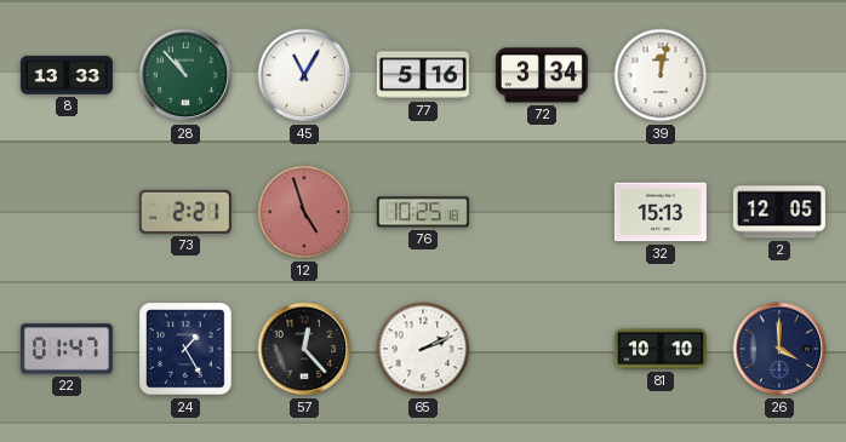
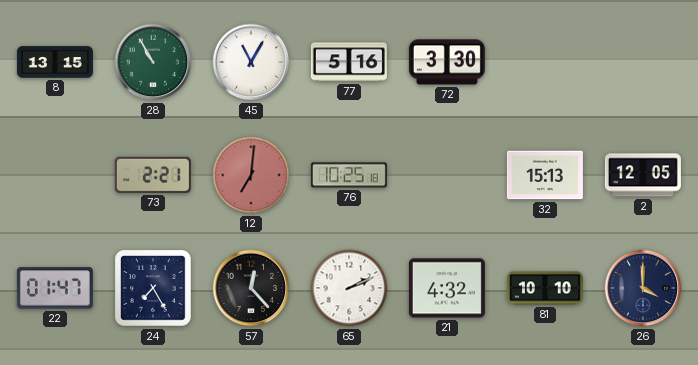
8: 13:33 -> 13:15
28: 10:53 -> 10:55
72: 3:34 -> 3:30
39: 12:02 -> none
12: 4:57 -> 7:01
24: 1:25 -> 7:25
21: none -> 4:32
